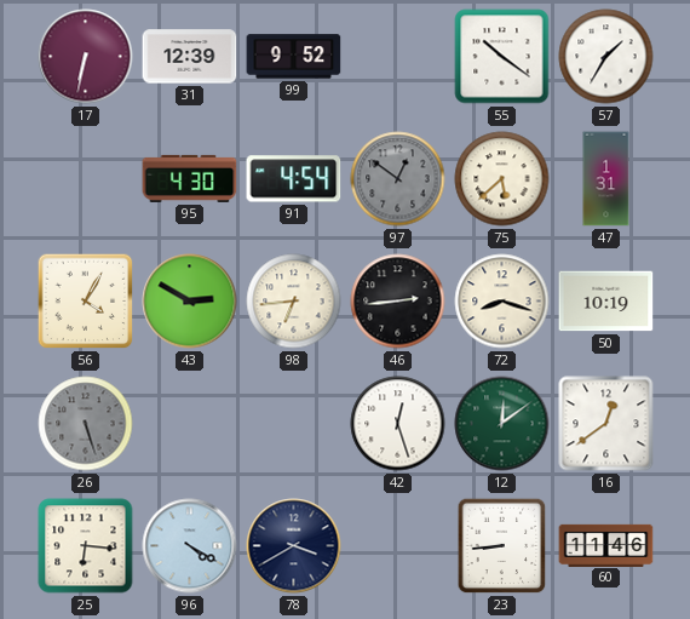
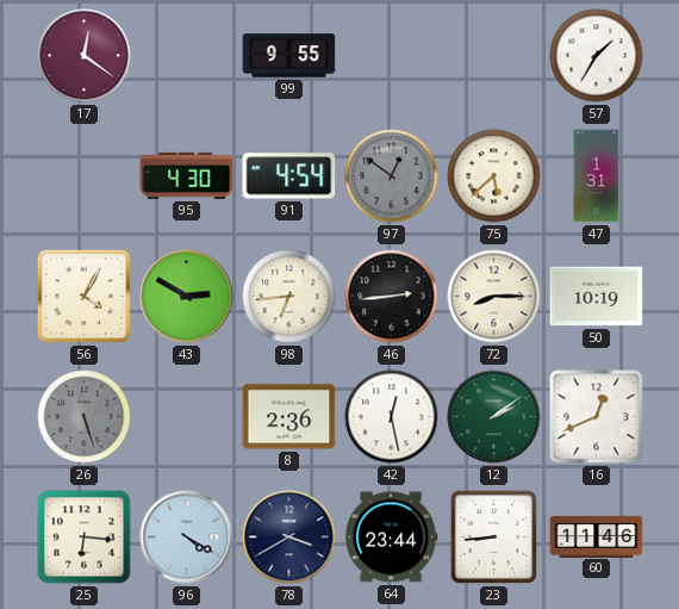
17: 6:32 -> 12:21
31: 12:39 -> none
99: 9:52 -> 9:55
55: 10:21 -> none
72: 8:18 -> 8:15
8: none -> 2:36
42: 12:27 -> 12:28
12: 12:09 -> 2:09
16: 12:39 -> 12:41
64: none -> 23:44
